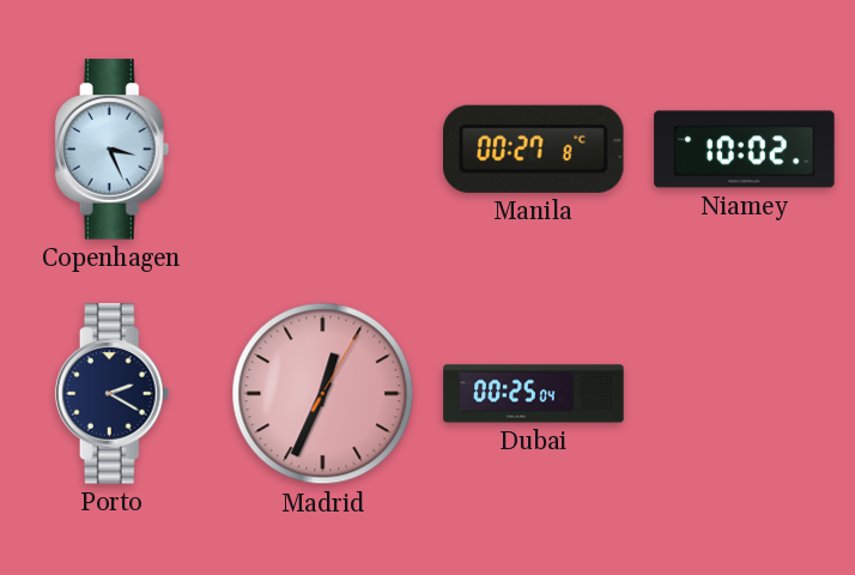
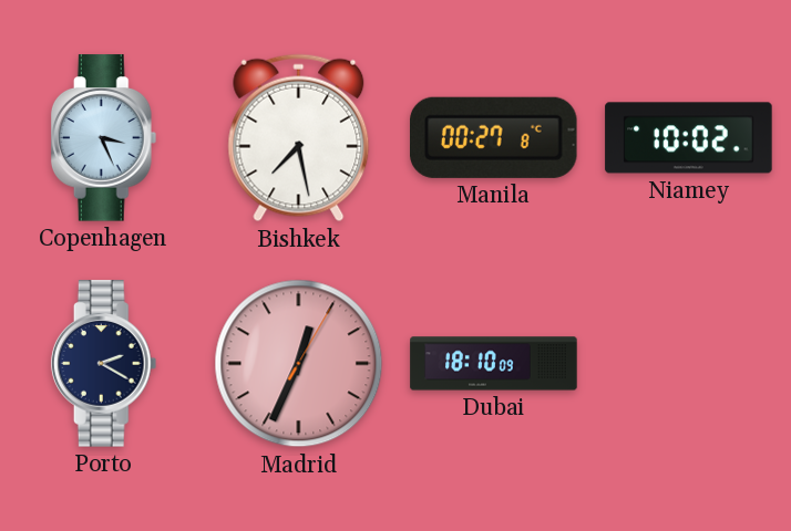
Bishkek: none -> 7:28
Dubai: 00:25 -> 18:10
